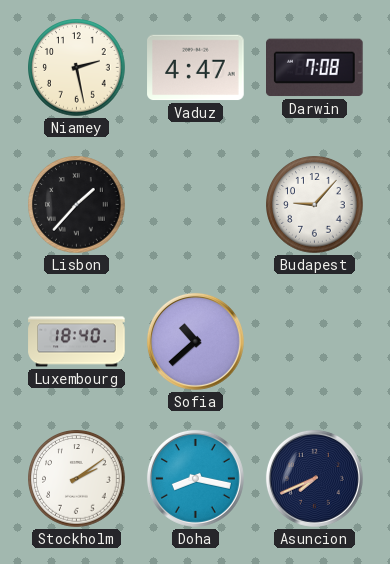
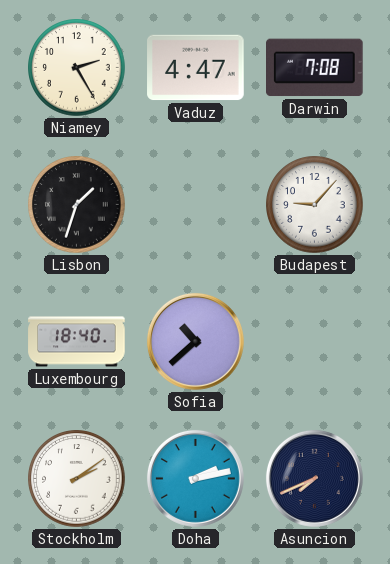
Niamey: 2:28 -> 2:25
Lisbon: 1:37 -> 1:33
Doha: 8:17 -> 2:13
